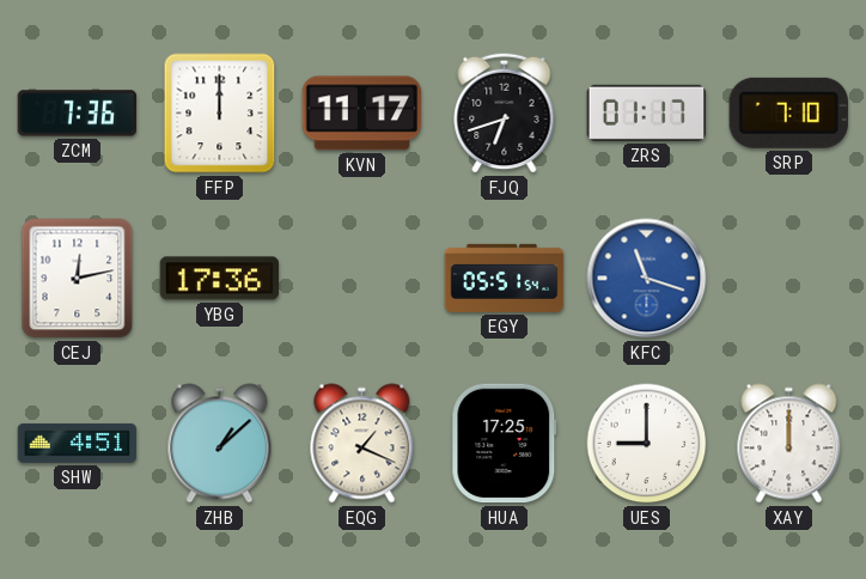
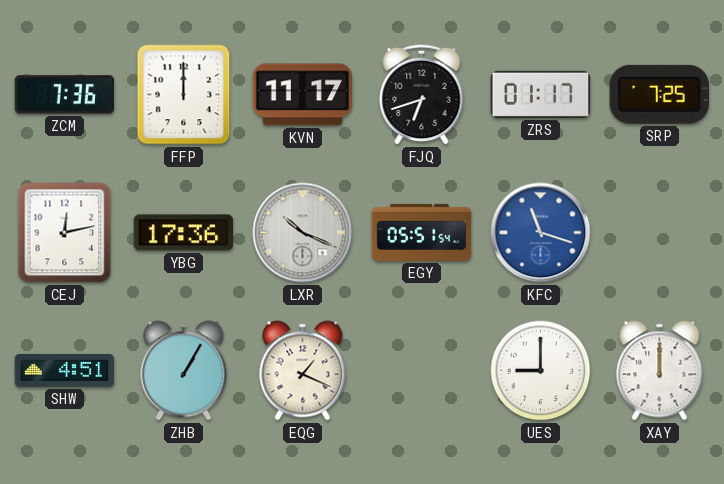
SRP: 7:10 -> 7:25
LXR: none -> 10:19
ZHB: 1:08 -> 1:05
HUA: 17:25 -> none
